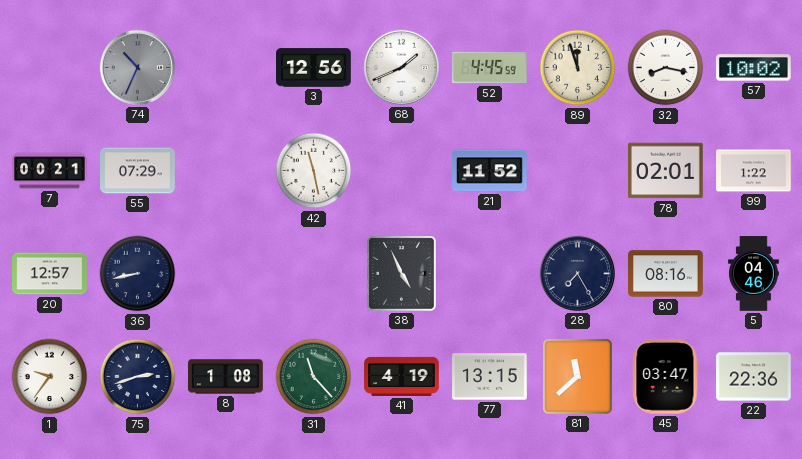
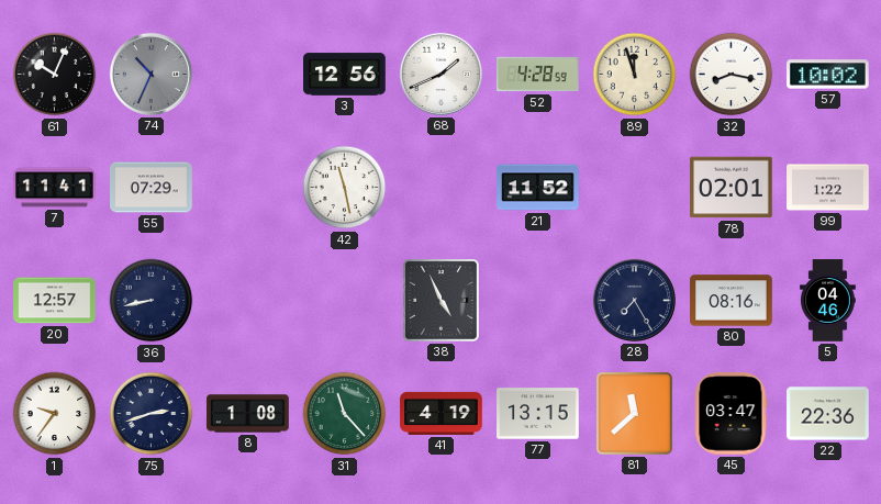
61: none -> 10:04
52: 4:45 -> 4:28
7: 00:21 -> 11:41
